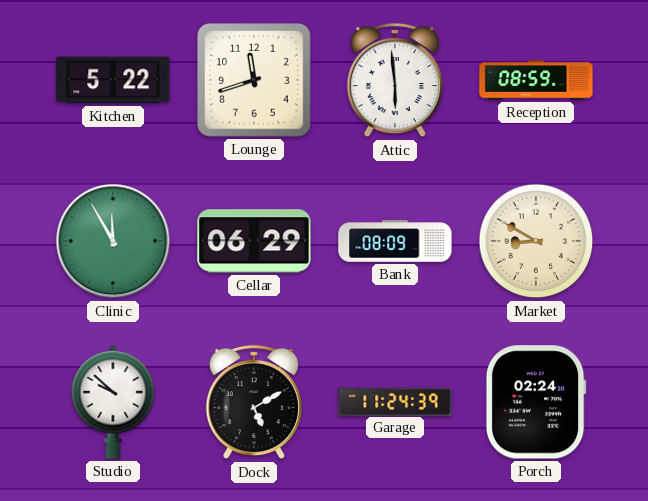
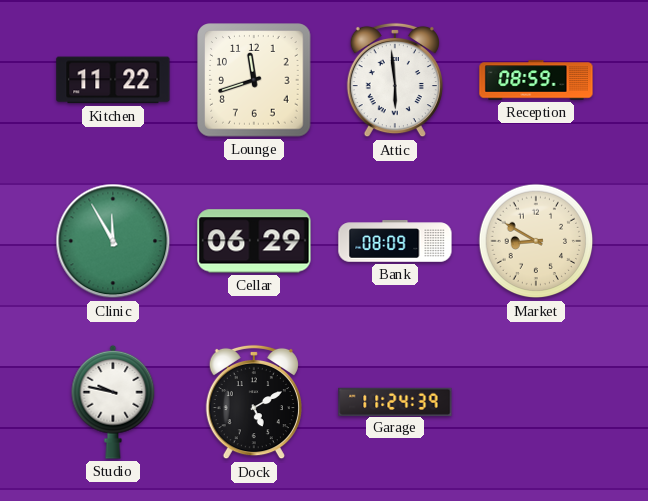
Kitchen: 5:22 -> 11:22
Studio: 9:52 -> 9:47
Porch: 02:24 -> none
